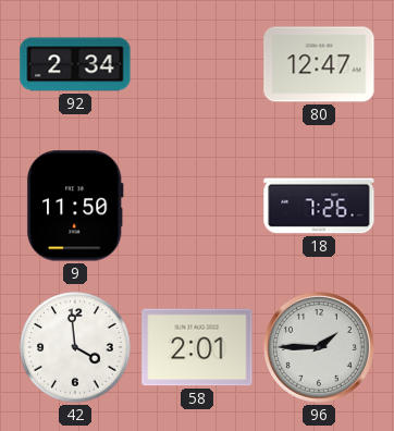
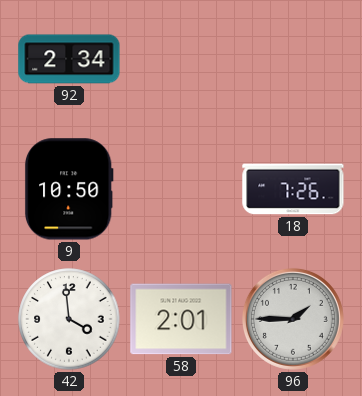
80: 12:47 -> none
9: 11:50 -> 10:50
